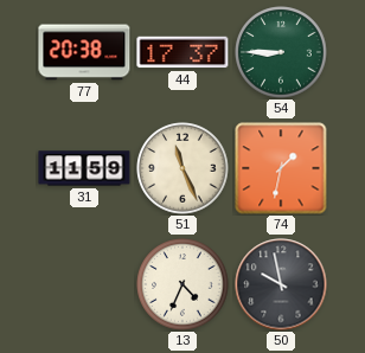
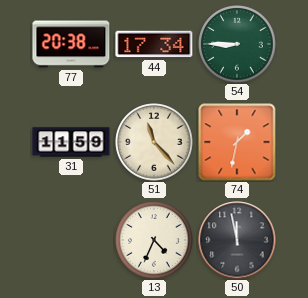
44: 17:37 -> 17:34
51: 11:26 -> 11:23
50: 9:58 -> 11:58
